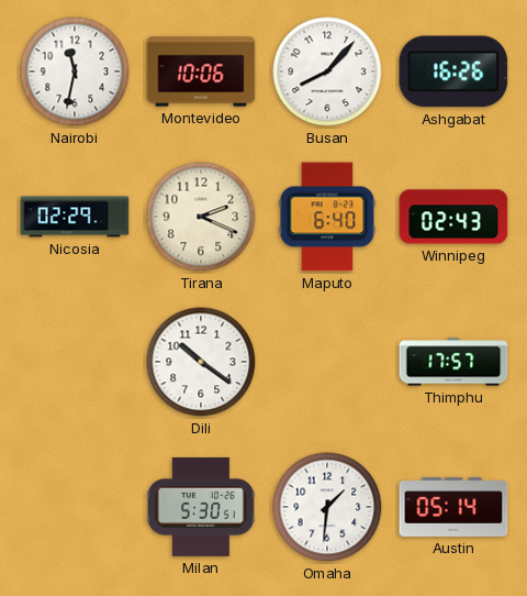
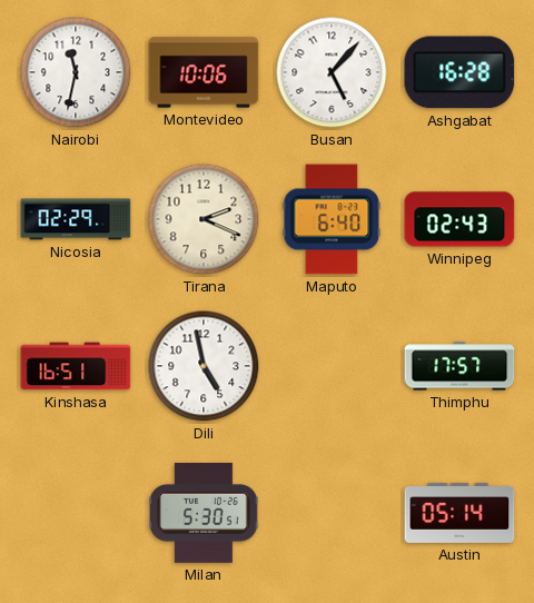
Busan: 8:07 -> 5:07
Ashgabat: 16:26 -> 16:28
Kinshasa: none -> 16:51
Dili: 10:21 -> 4:58
Omaha: 1:31 -> none
